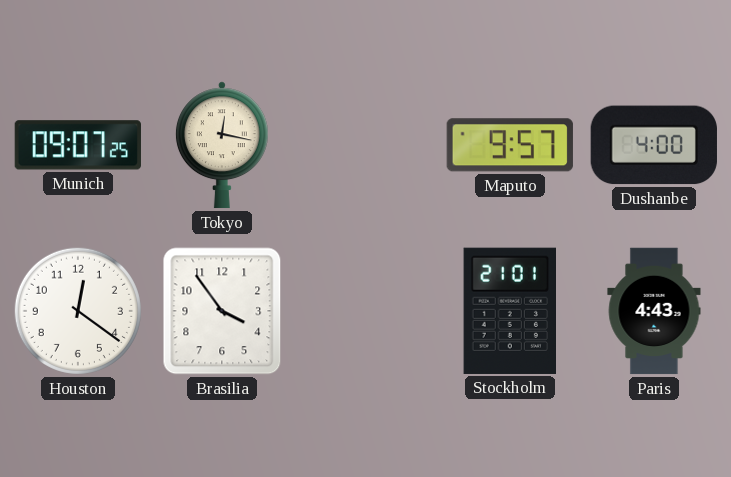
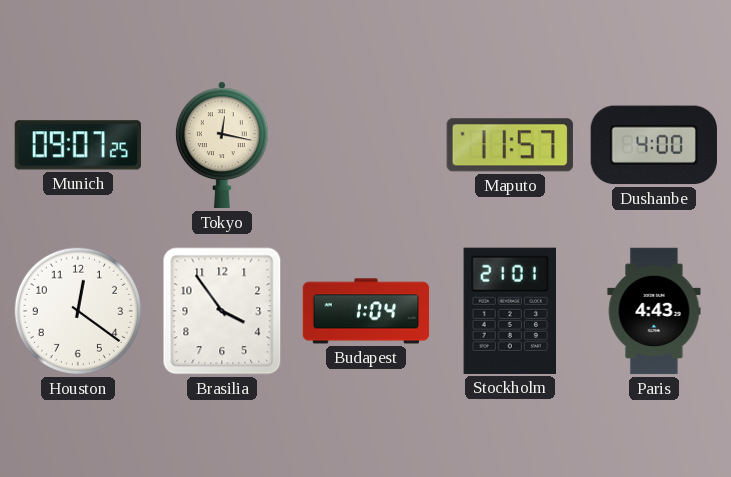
Maputo: 9:57 -> 11:57
Budapest: none -> 1:04
